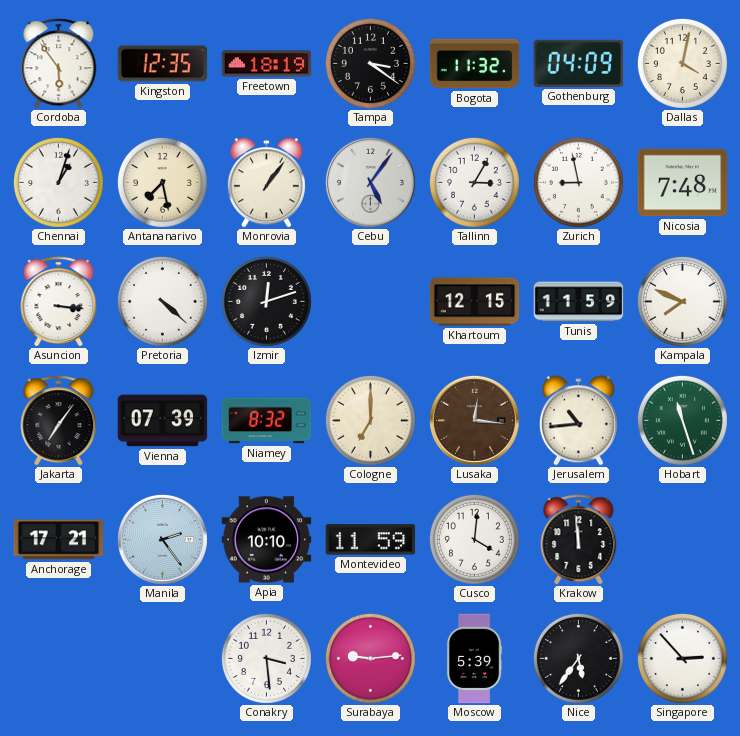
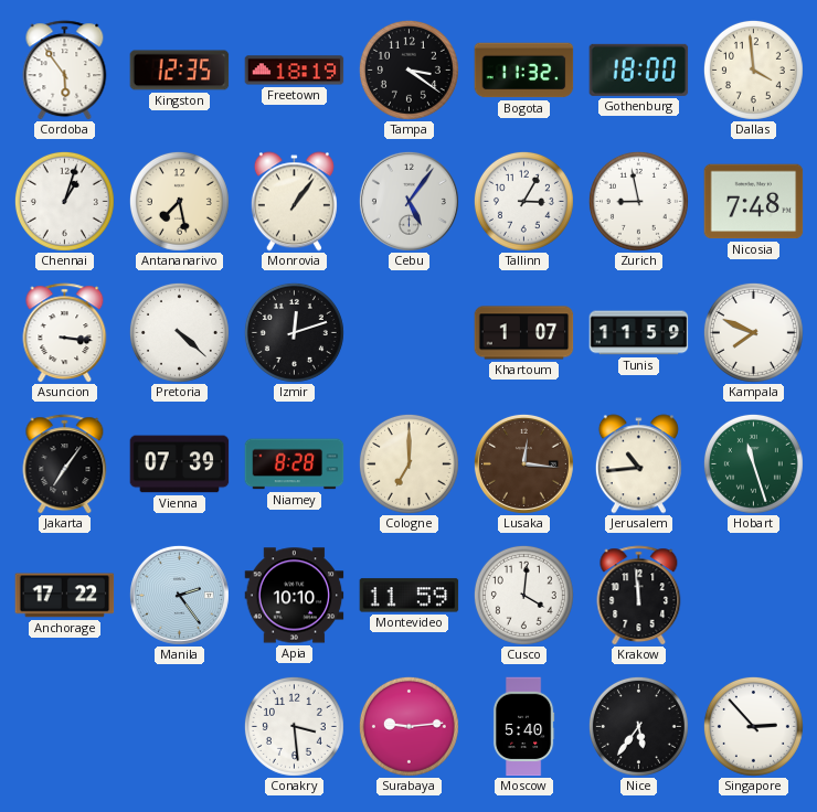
Gothenburg: 04:09 -> 18:00
Dallas: 4:02 -> 3:59
Khartoum: 12:15 -> 1:07
Niamey: 8:32 -> 8:28
Anchorage: 17:21 -> 17:22
Moscow: 5:39 -> 5:40
